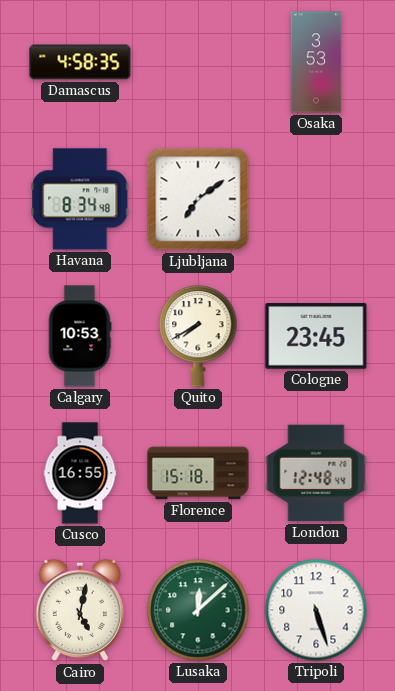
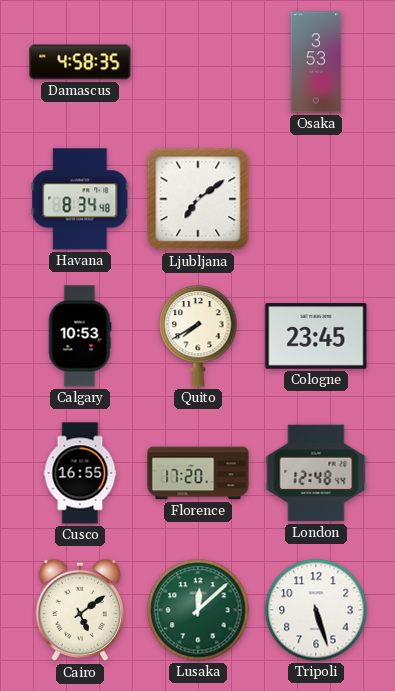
Florence: 15:18 -> 17:20
Cairo: 5:02 -> 5:09
